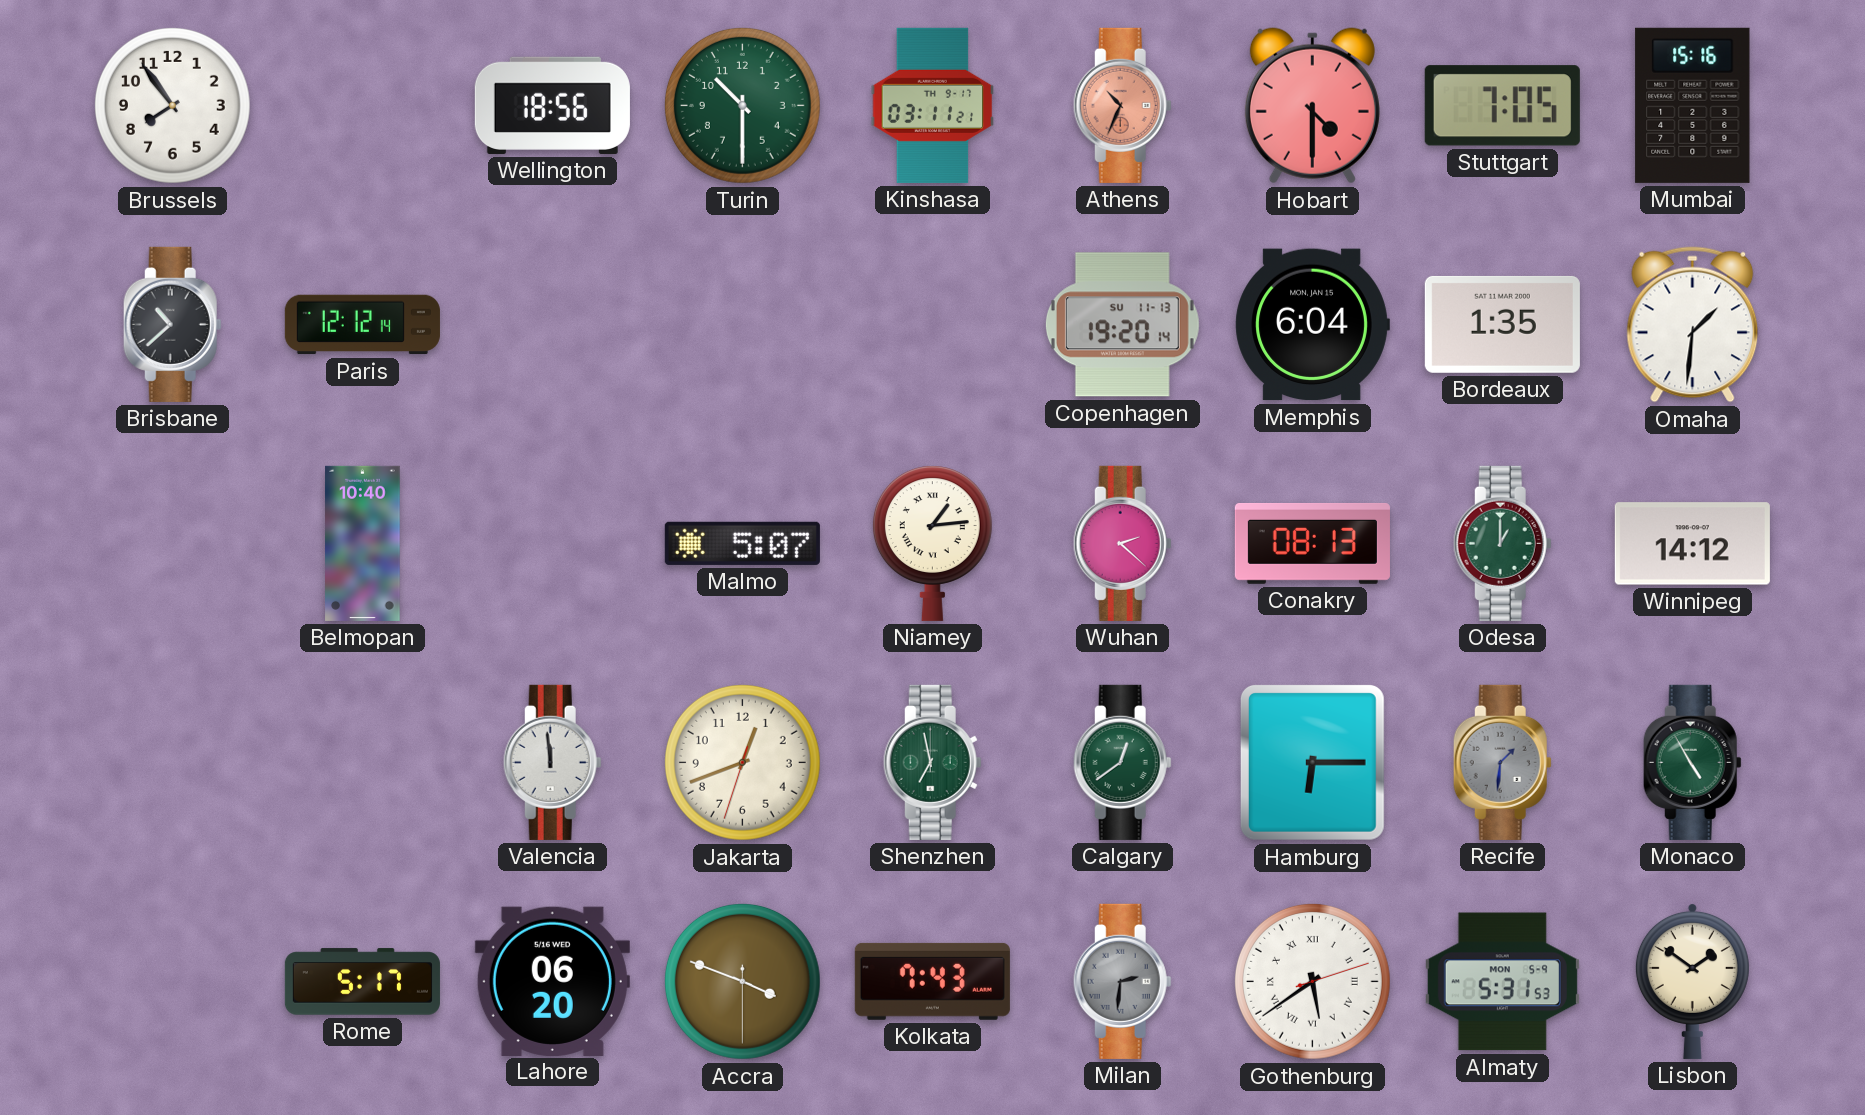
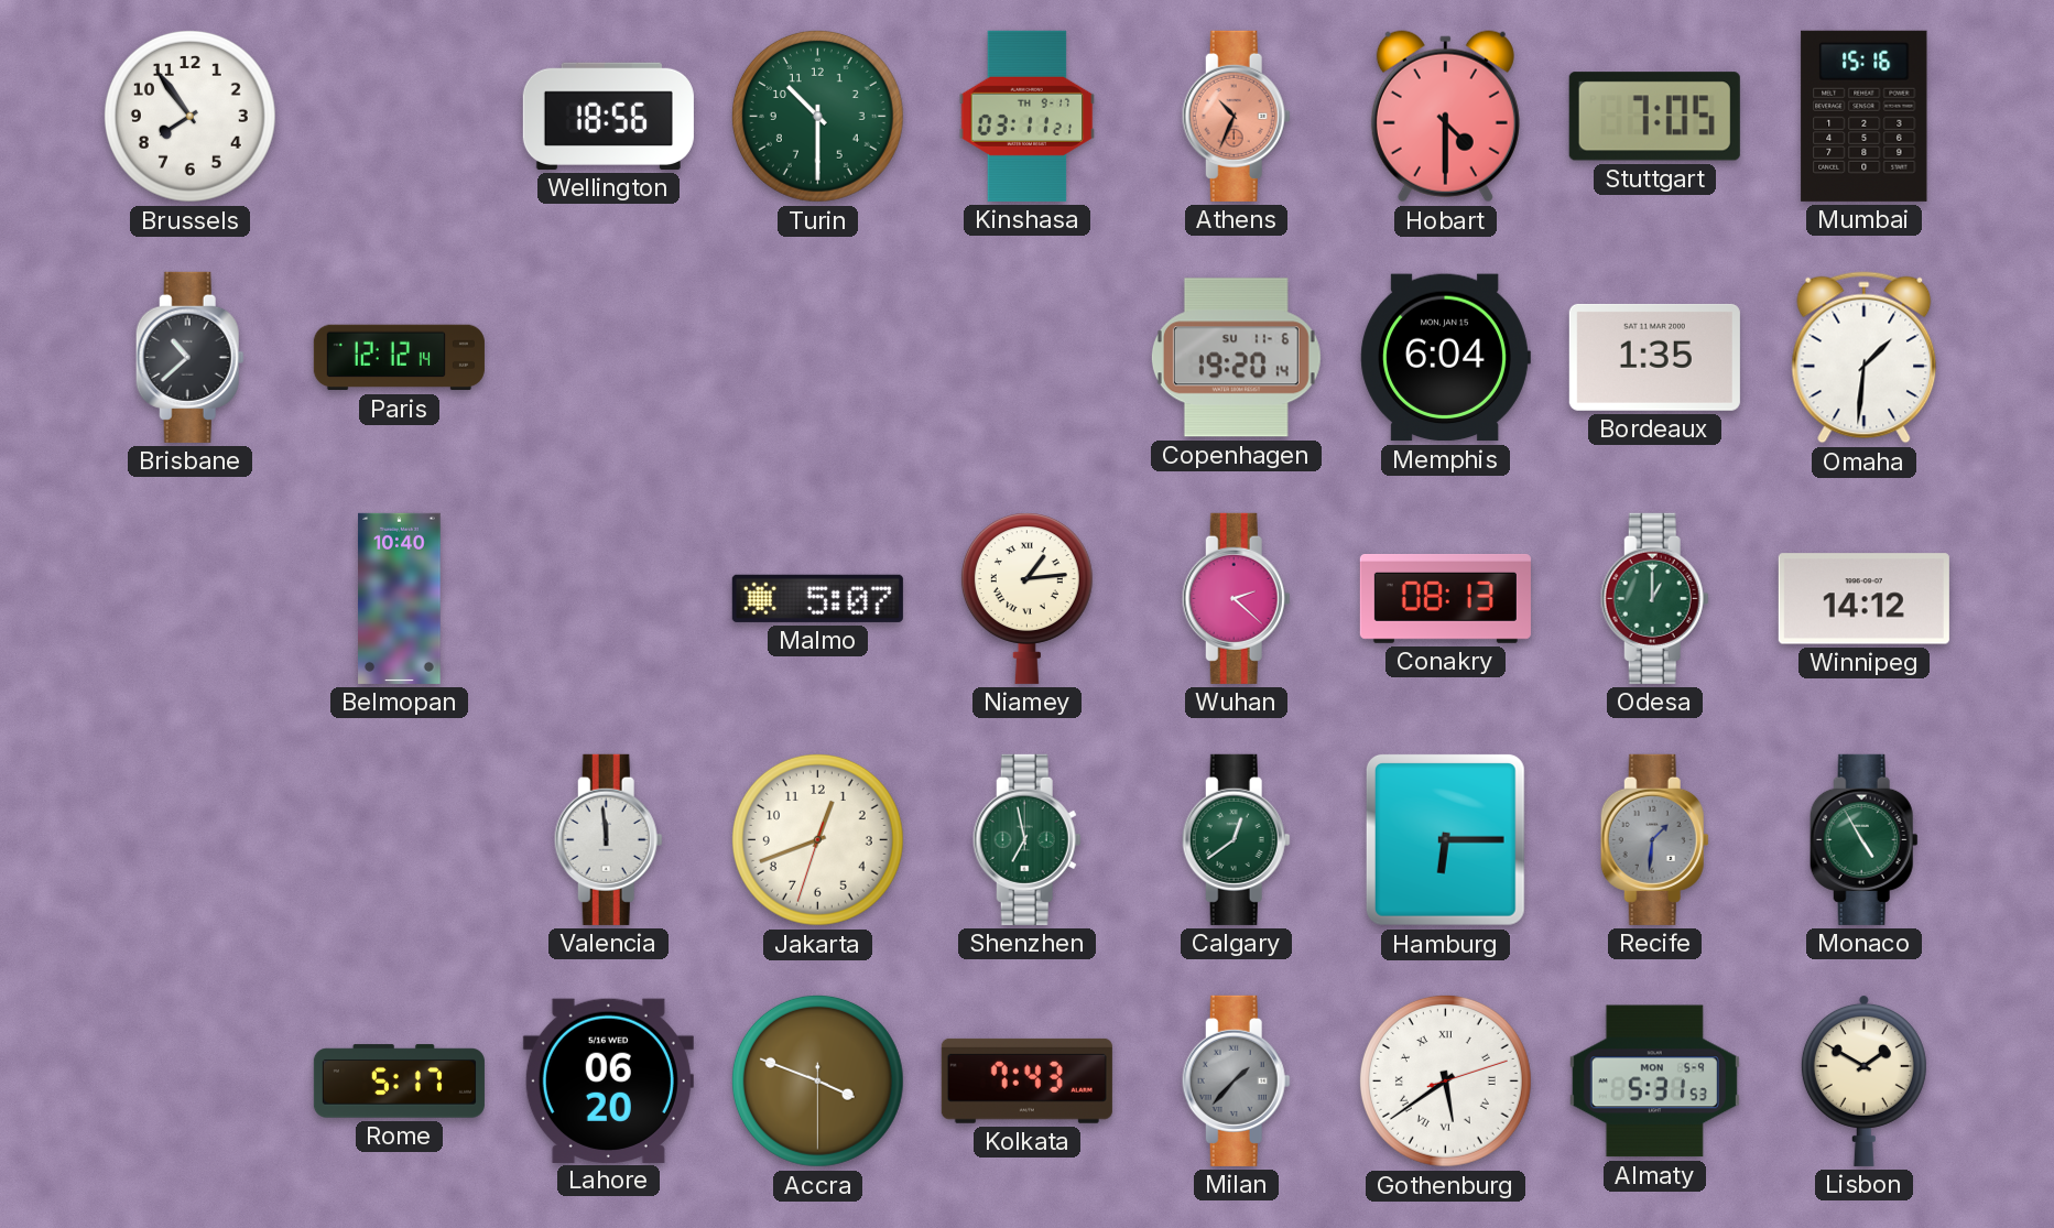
Copenhagen date: SU 11-13 -> SU 11-6
Milan: 2:31 -> 1:37
Lisbon: 1:51 -> 1:50
